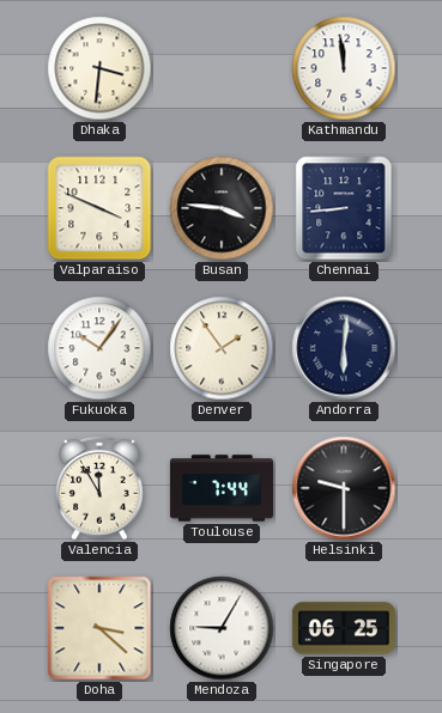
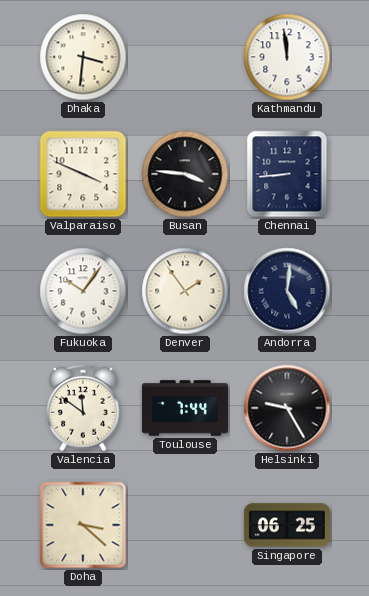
Andorra: 6:01 -> 5:01
Valencia: 11:55 -> 11:51
Helsinki: 9:30 -> 9:25
Mendoza: 9:05 -> none
